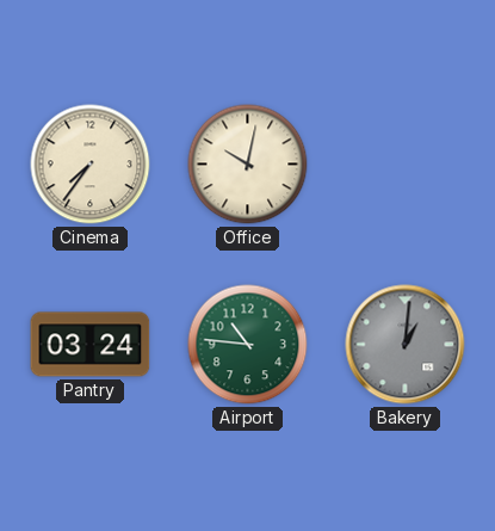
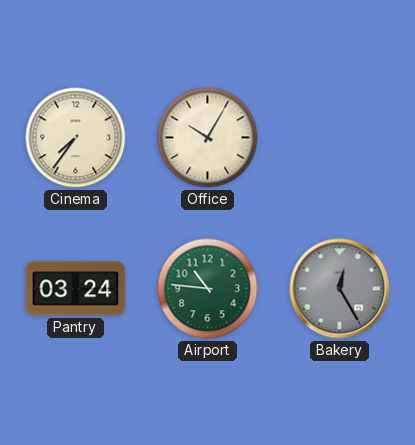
Office: 10:02 -> 10:05
Bakery: 1:01 -> 12:25
